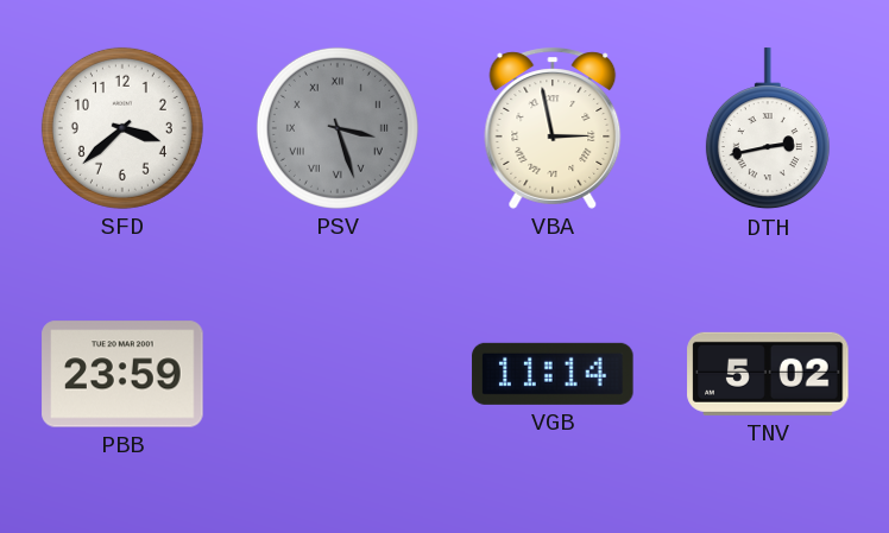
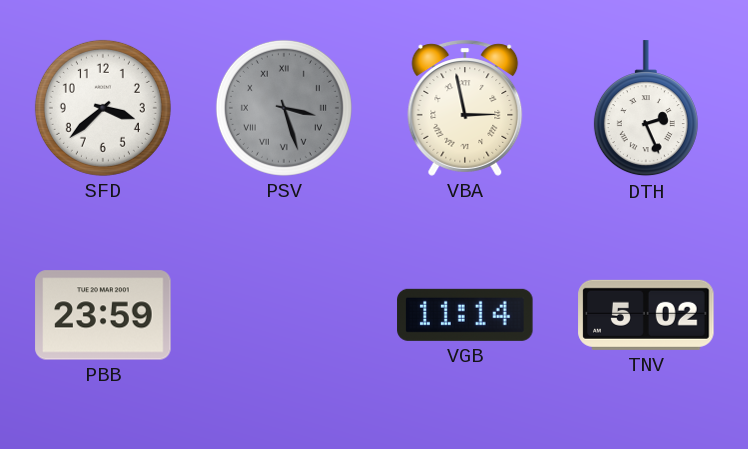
DTH: 2:43 -> 2:26
